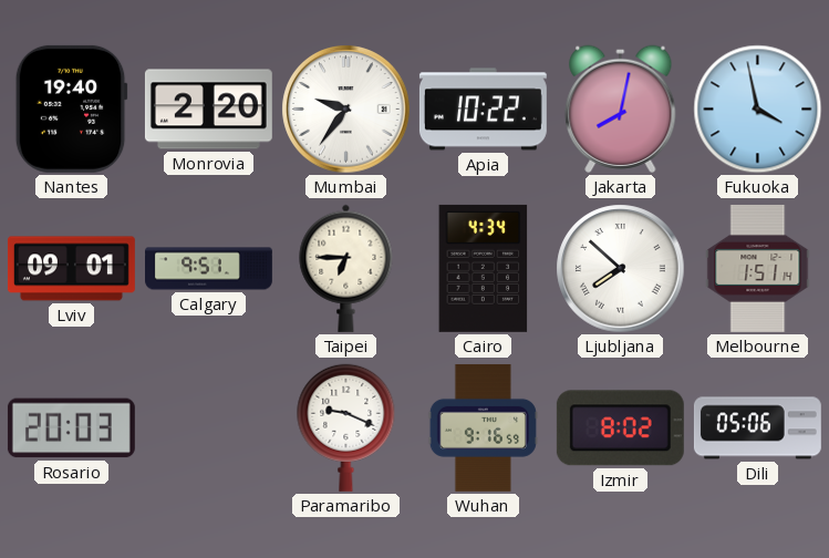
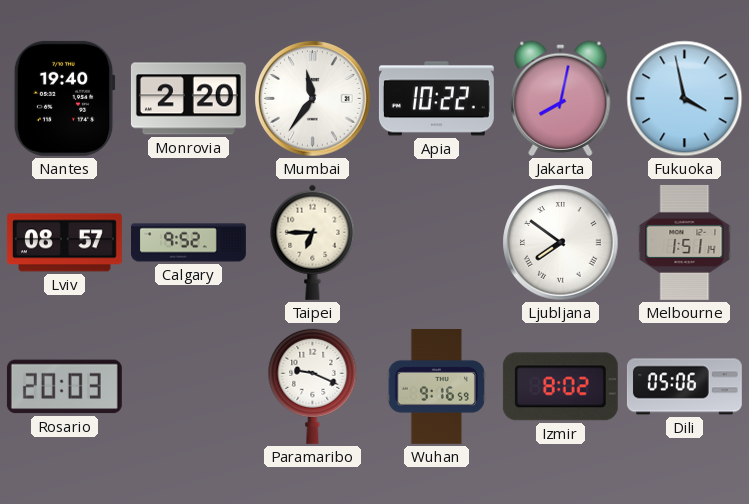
Mumbai: 9:36 -> 11:36
Lviv: 09:01 -> 08:57
Calgary: 9:51 -> 9:52
Cairo: 4:34 -> none
Ljubljana: 7:52 -> 7:51
